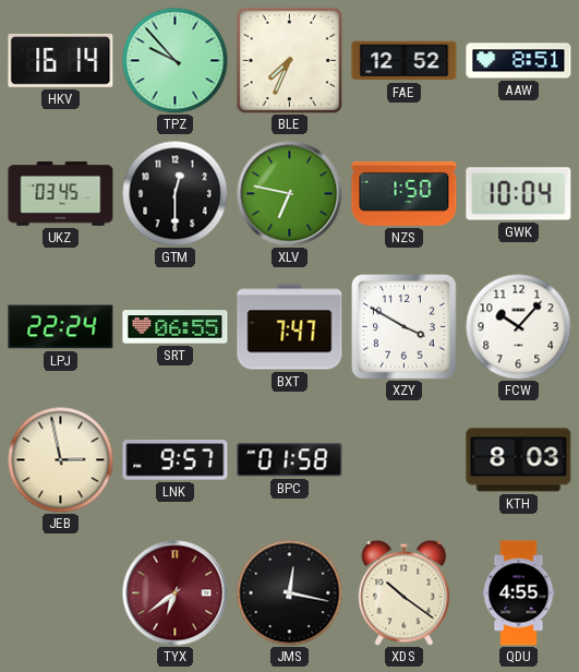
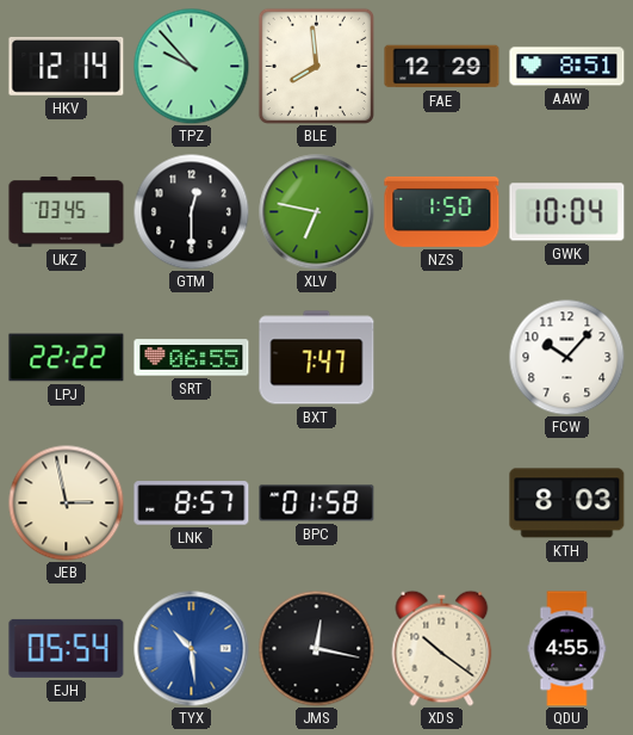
HKV: 16:14 -> 12:14
BLE: 7:34 -> 7:59
FAE: 12:52 -> 12:29
LPJ: 22:24 -> 22:22
XZY: 3:50 -> none
LNK: 9:57 -> 8:57
EJH: none -> 05:54
TYX: 6:39 -> 10:29
TYX dial: burgundy -> blue
